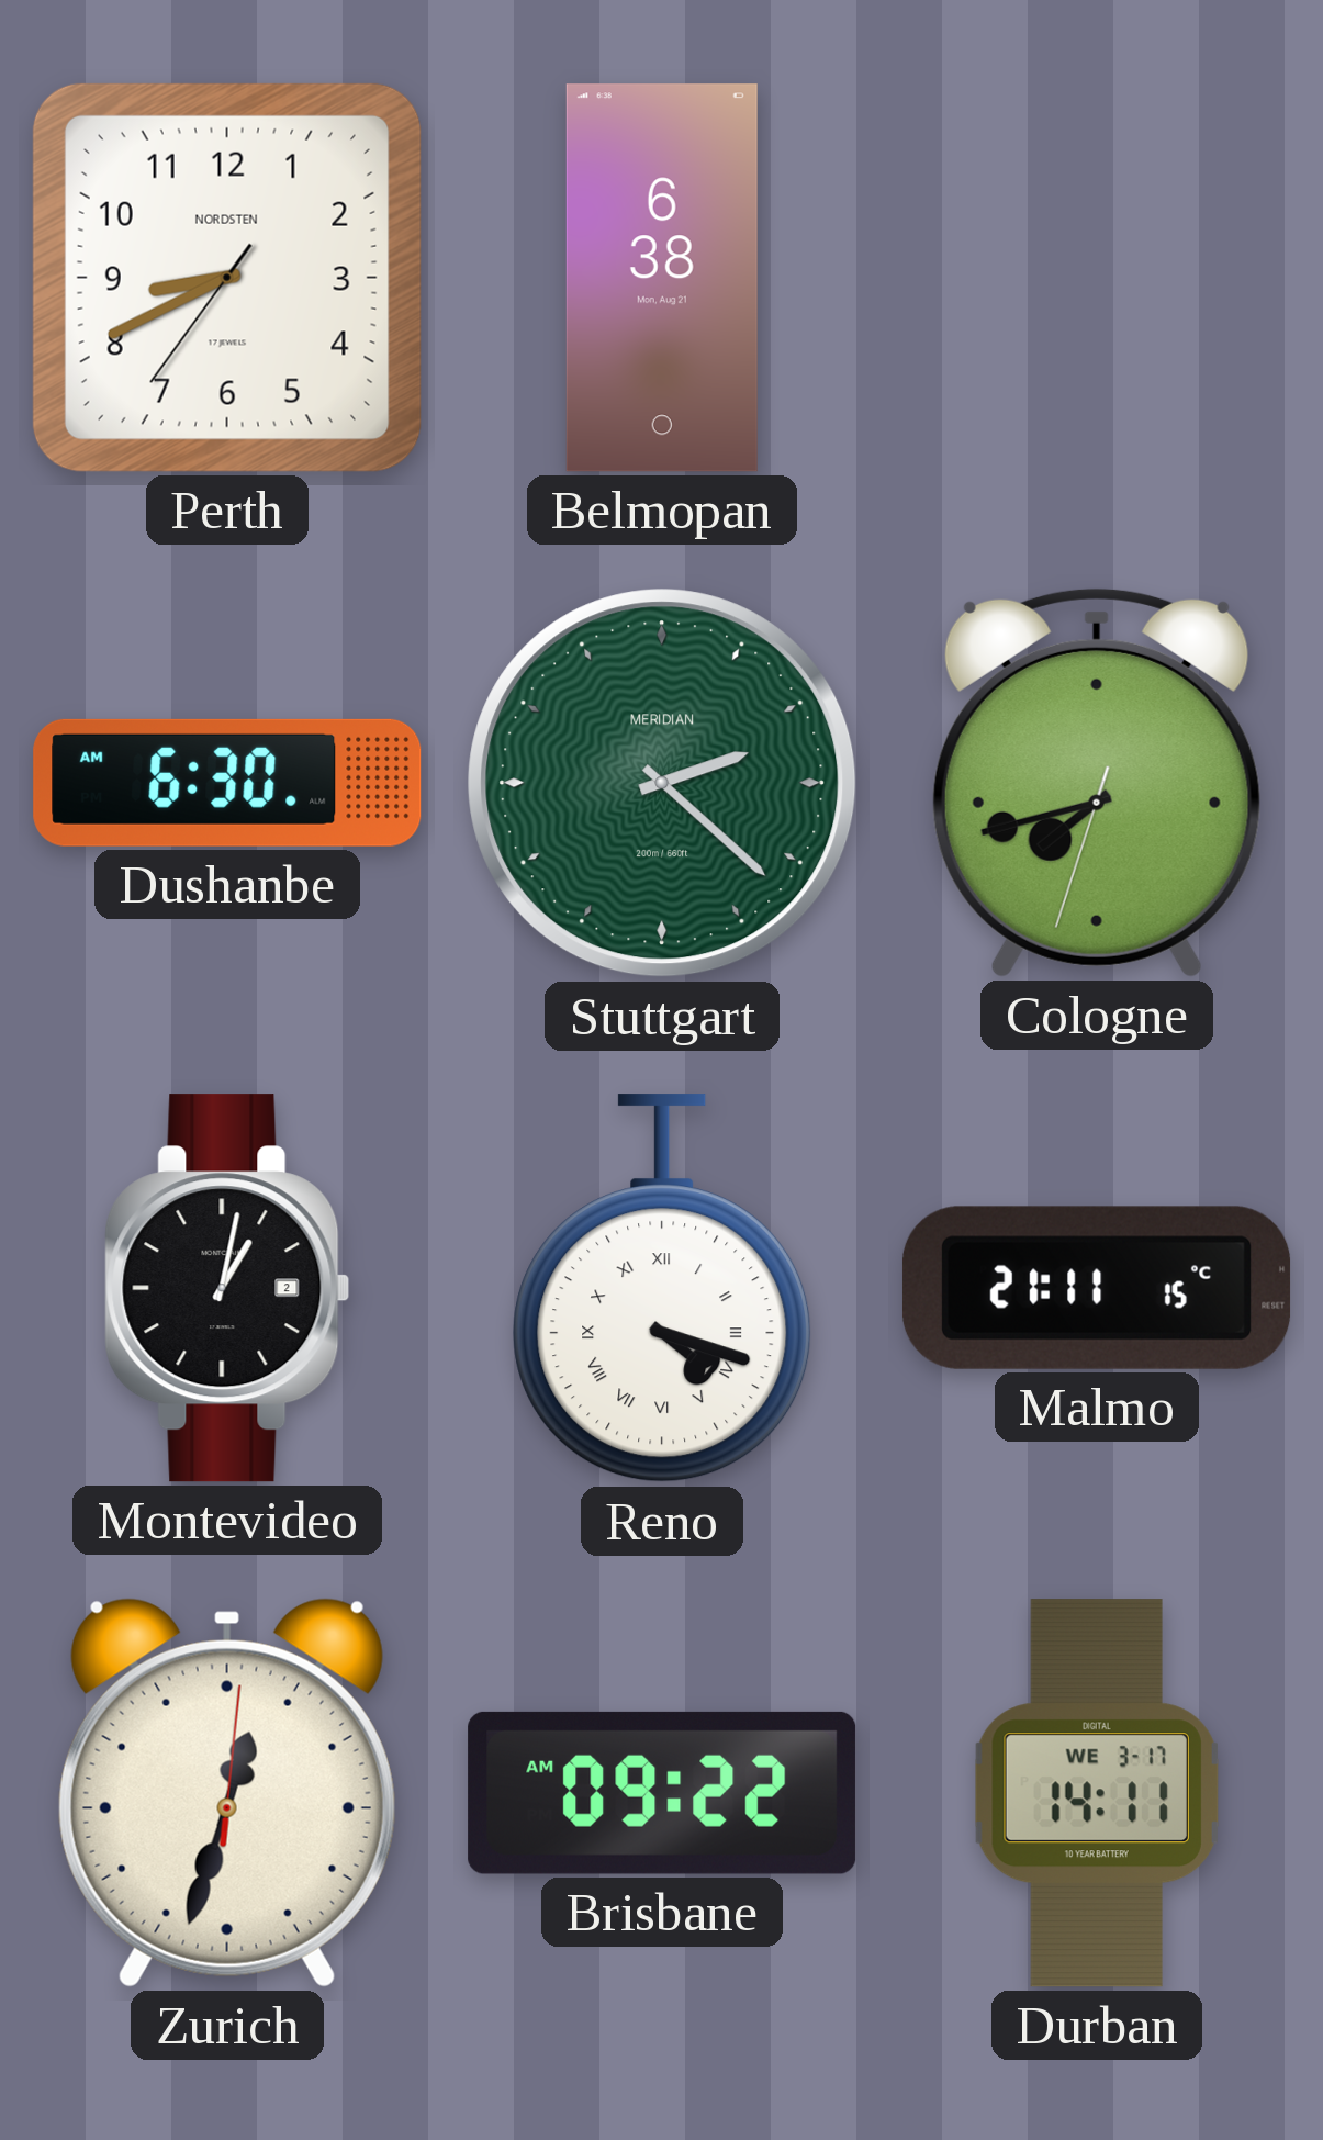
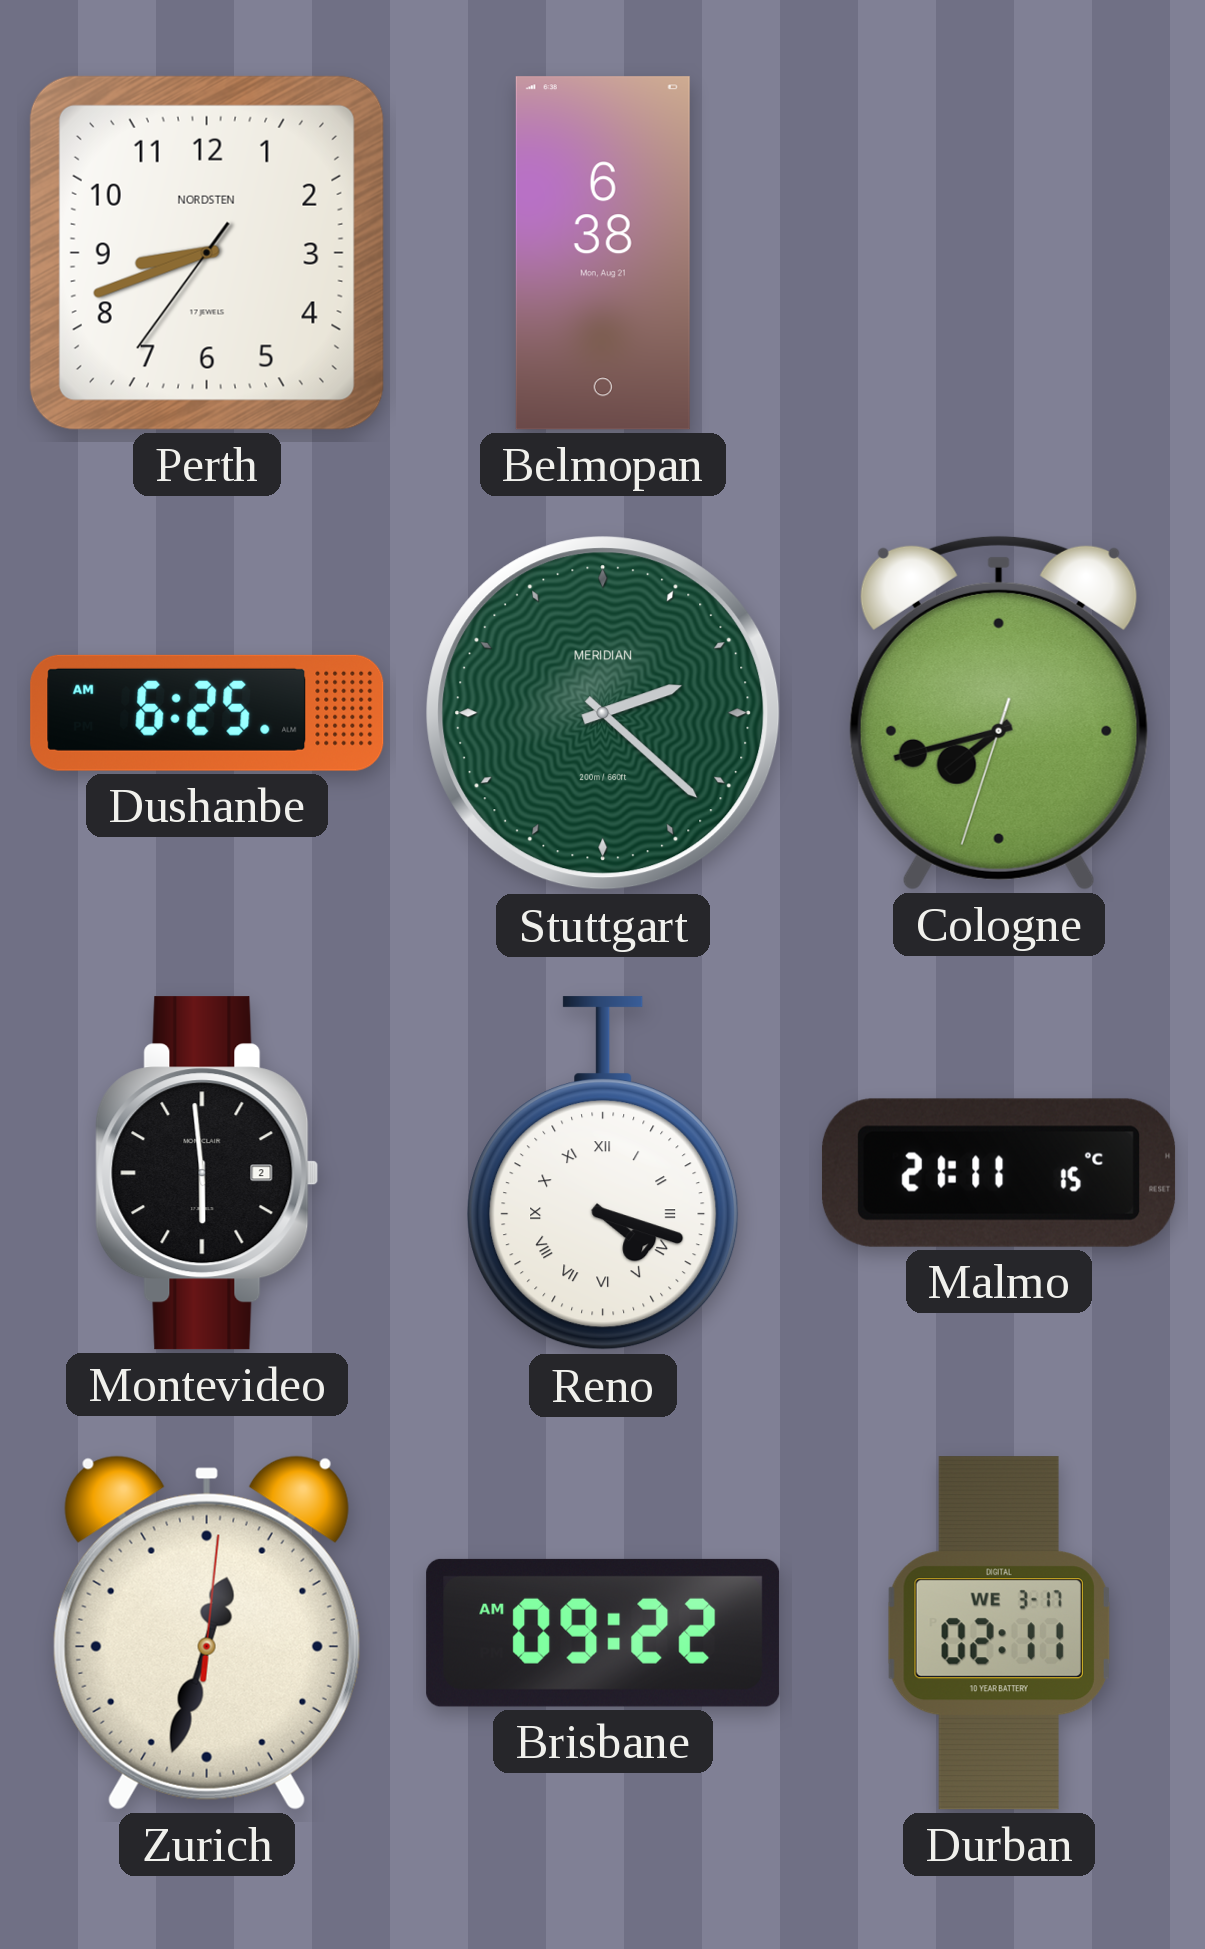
Perth: 8:40 -> 8:41
Dushanbe: 6:30 -> 6:25
Montevideo: 1:02 -> 5:59
Durban: 14:11 -> 02:11
